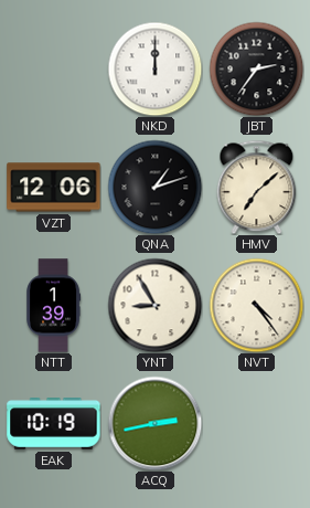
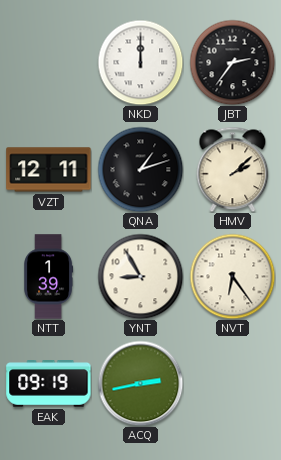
VZT: 12:06 -> 12:11
HMV: 7:08 -> 2:08
NVT: 4:24 -> 6:24
EAK: 10:19 -> 09:19
